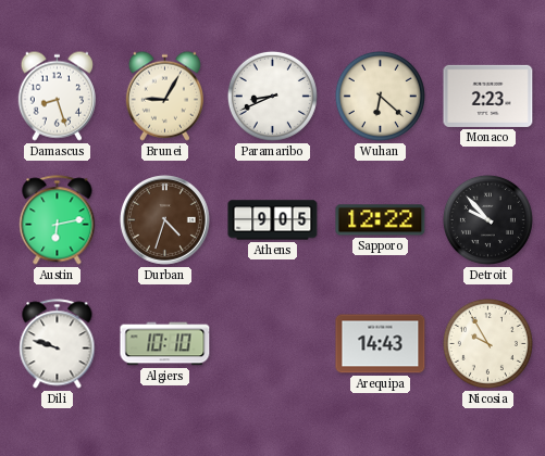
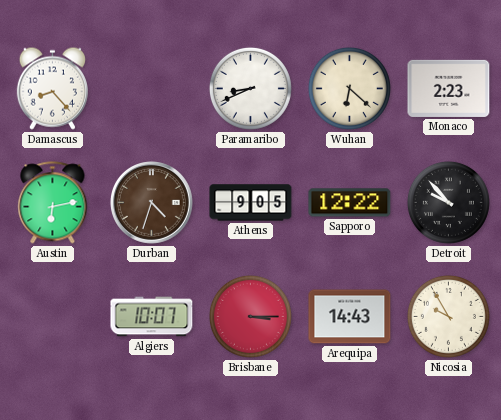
Damascus: 8:27 -> 8:23
Brunei: 9:05 -> none
Dili: 9:48 -> none
Algiers: 10:10 -> 10:07
Brisbane: none -> 3:15
